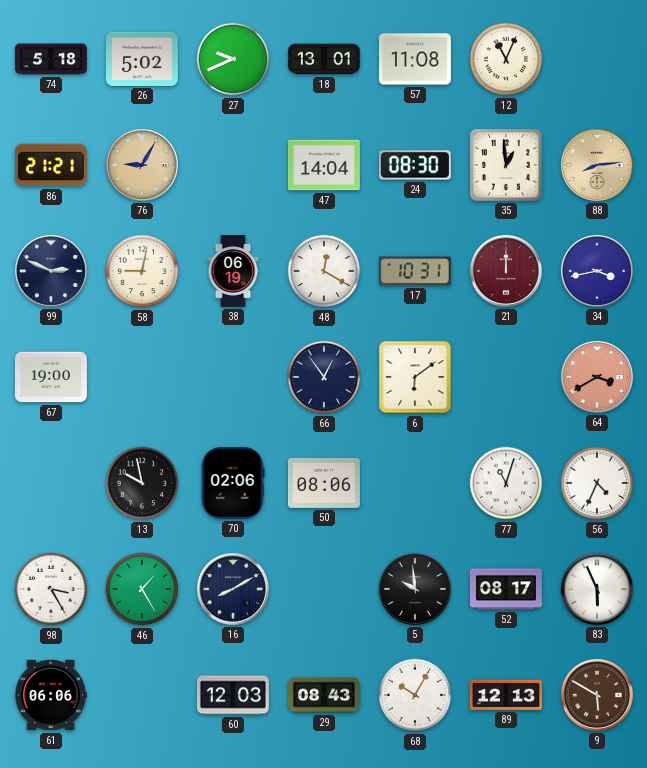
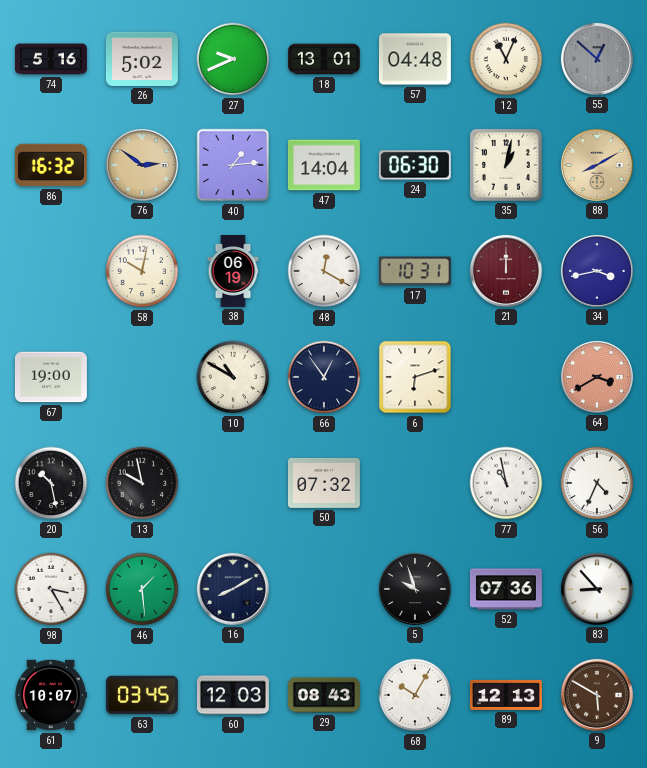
74: 5:18 -> 5:16
57: 11:08 -> 04:48
55: none -> 12:52
86: 21:21 -> 16:32
76: 9:05 -> 2:51
40: none -> 1:14
24: 08:30 -> 06:30
35: 12:59 -> 1:02
88: 8:14 -> 8:10
99: 2:49 -> none
58: 9:02 -> 10:02
10: none -> 10:50
6: 6:09 -> 6:12
20: none -> 10:28
70: 02:06 -> none
50: 08:06 -> 07:32
77: 11:03 -> 10:58
46: 1:25 -> 1:29
5: 9:59 -> 9:57
52: 08:17 -> 07:36
83: 5:56 -> 8:53
61: 06:06 -> 10:07
63: none -> 03:45
